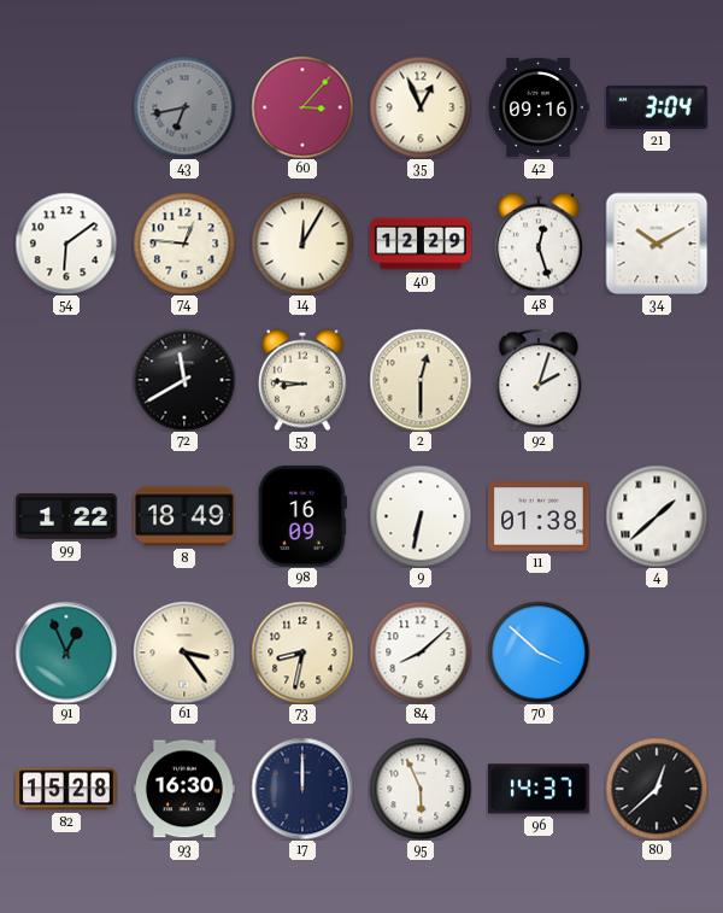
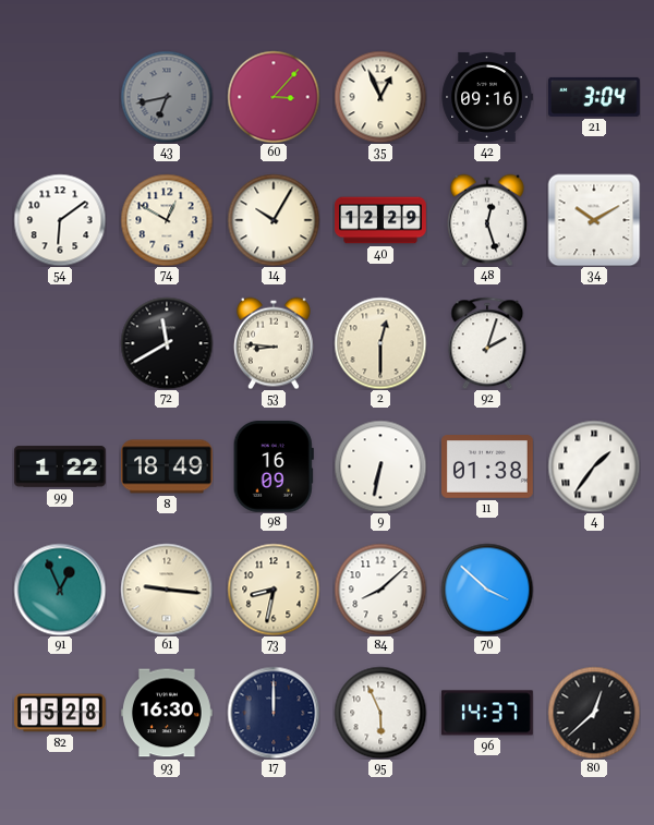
74: 12:46 -> 12:50
14: 12:05 -> 10:05
4: 1:38 -> 1:36
61: 3:24 -> 9:16
